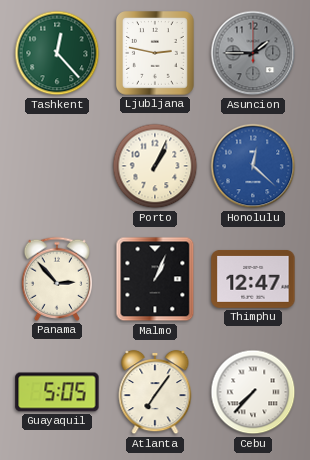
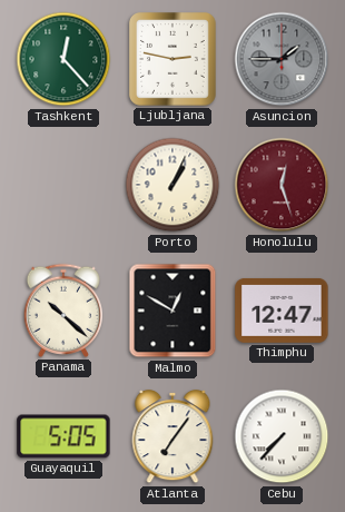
Honolulu: 12:22 -> 12:27
Honolulu dial: blue -> burgundy
Panama: 2:53 -> 10:22
Malmo: 1:04 -> 12:50
